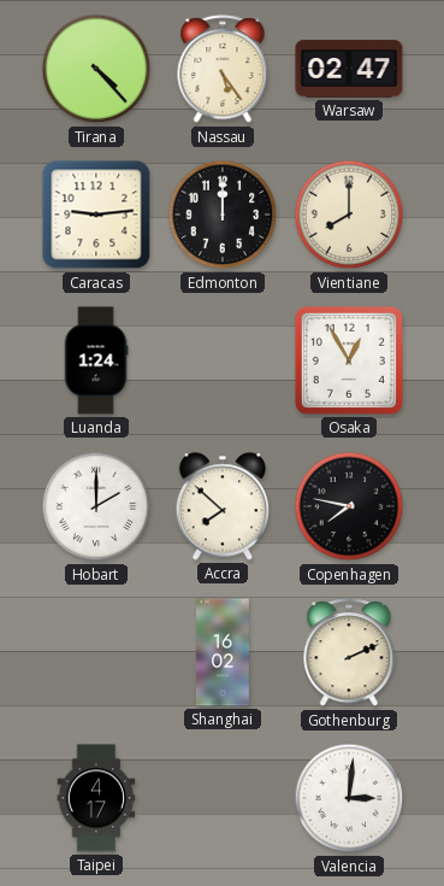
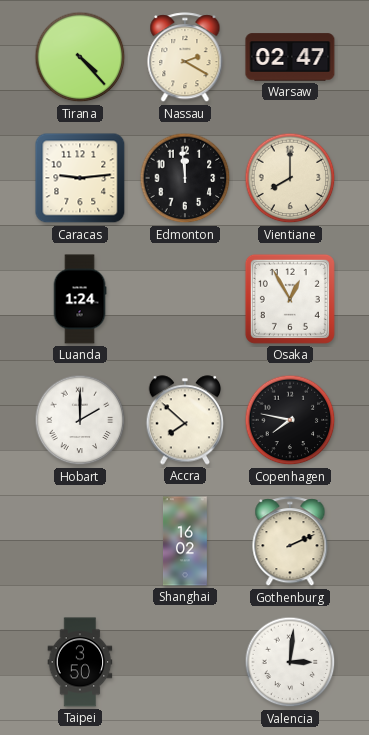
Nassau: 5:24 -> 2:20
Edmonton: 12:00 -> 11:59
Taipei: 4:17 -> 3:50
